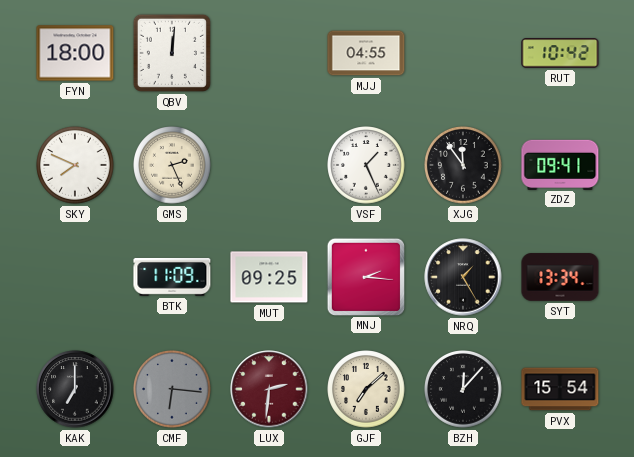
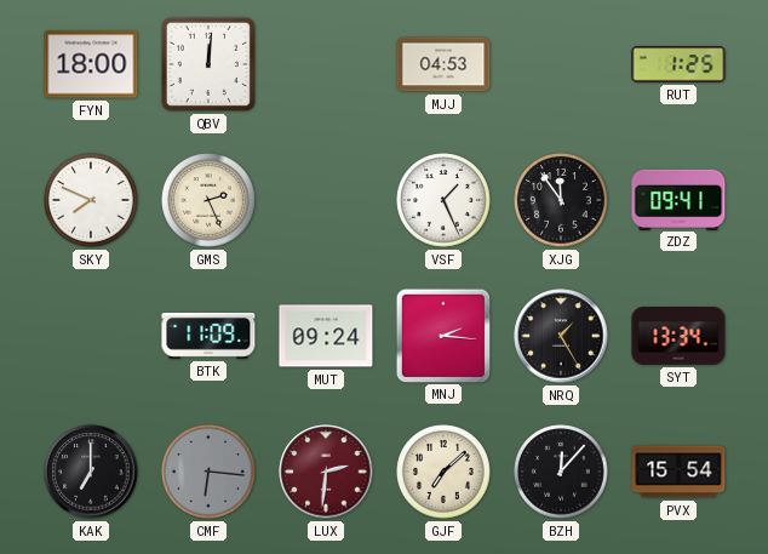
MJJ: 04:55 -> 04:53
RUT: 10:42 -> 1:25
MUT: 09:25 -> 09:24
